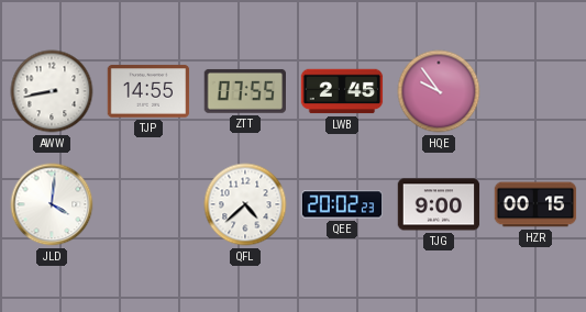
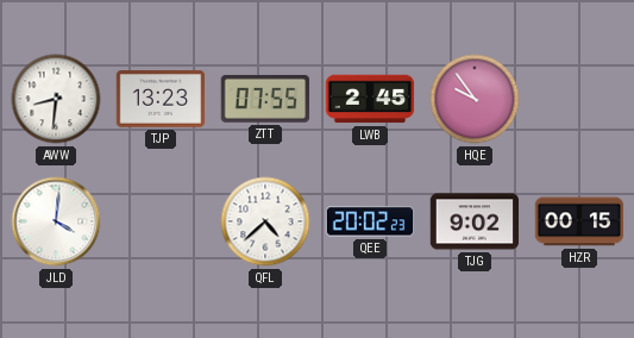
AWW: 8:43 -> 8:31
TJP: 14:55 -> 13:23
TJG: 9:00 -> 9:02
